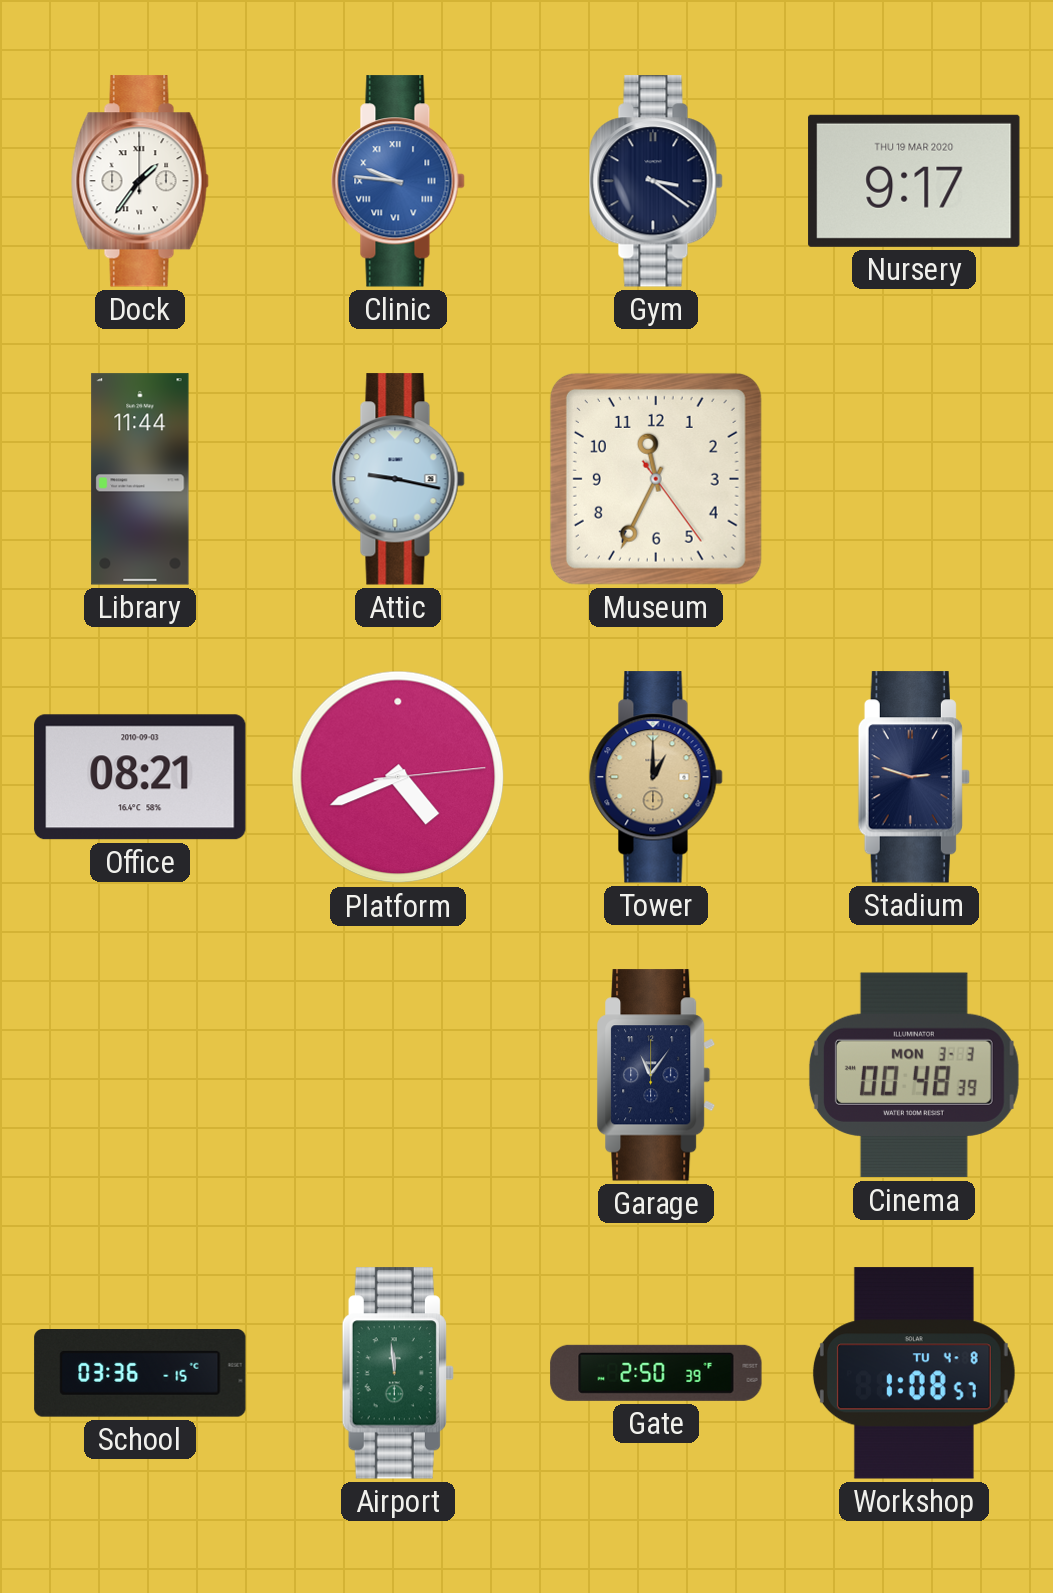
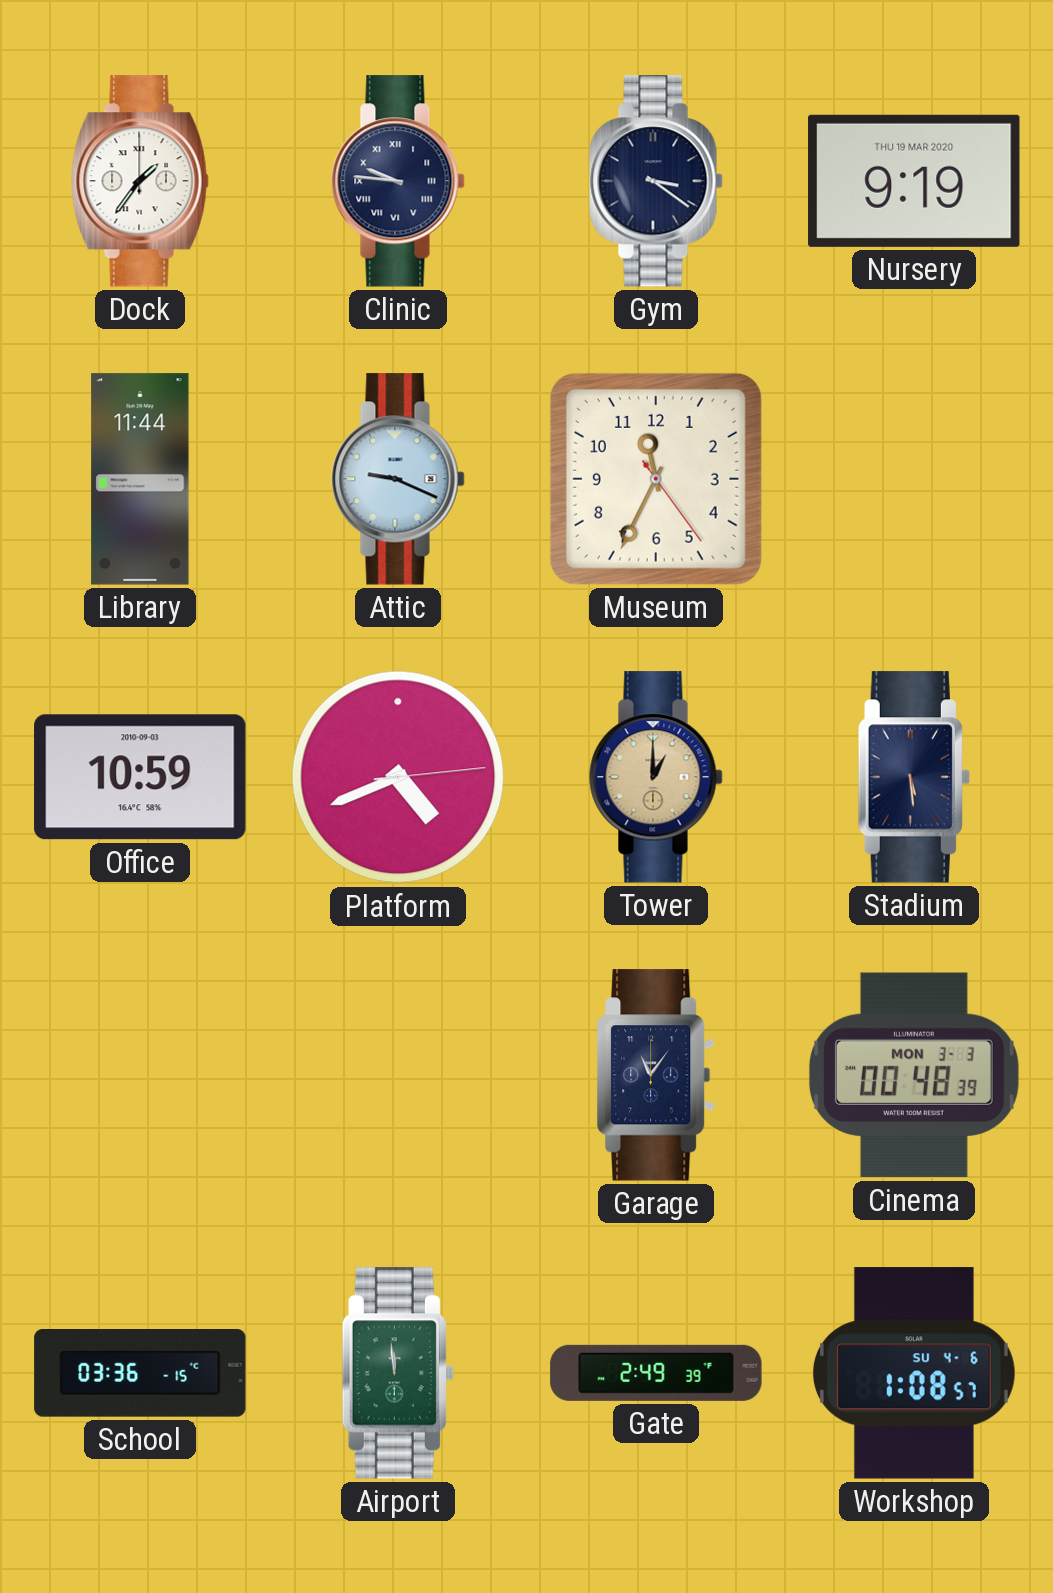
Clinic dial: blue -> navy
Nursery: 9:17 -> 9:19
Attic: 9:17 -> 9:19
Office: 08:21 -> 10:59
Stadium: 2:48 -> 5:29
Gate: 2:50 -> 2:49
Workshop date: TU 4-8 -> SU 4-6
